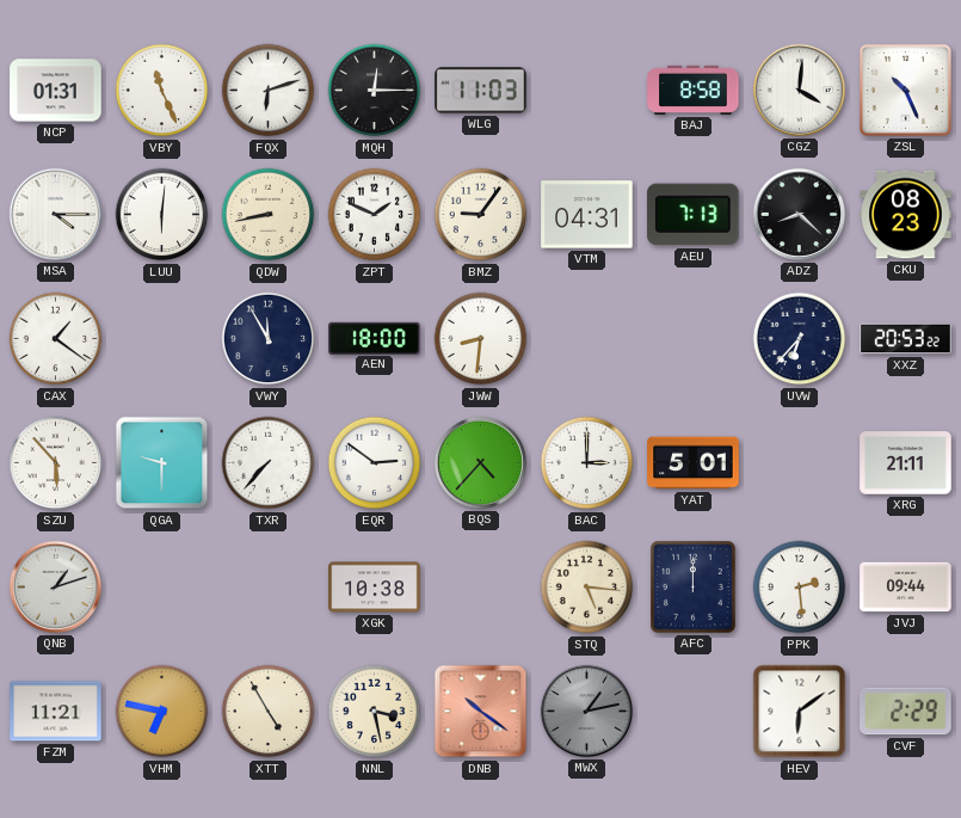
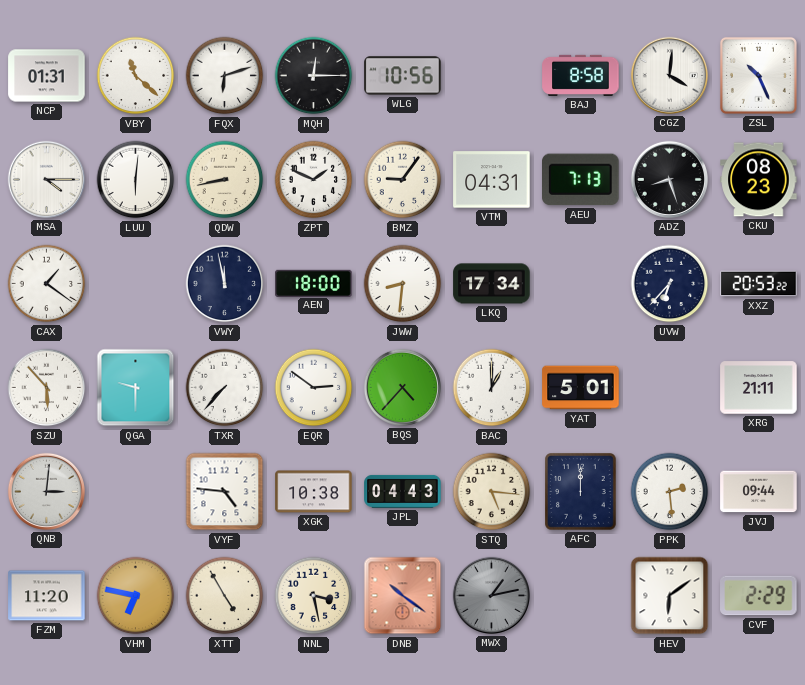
VBY: 11:26 -> 11:22
WLG: 11:03 -> 10:56
ADZ: 8:22 -> 8:27
VWY: 11:55 -> 11:58
LKQ: none -> 17:34
BAC: 3:00 -> 1:00
QNB: 1:12 -> 3:01
VYF: none -> 4:46
JPL: none -> 04:43
FZM: 11:21 -> 11:20
